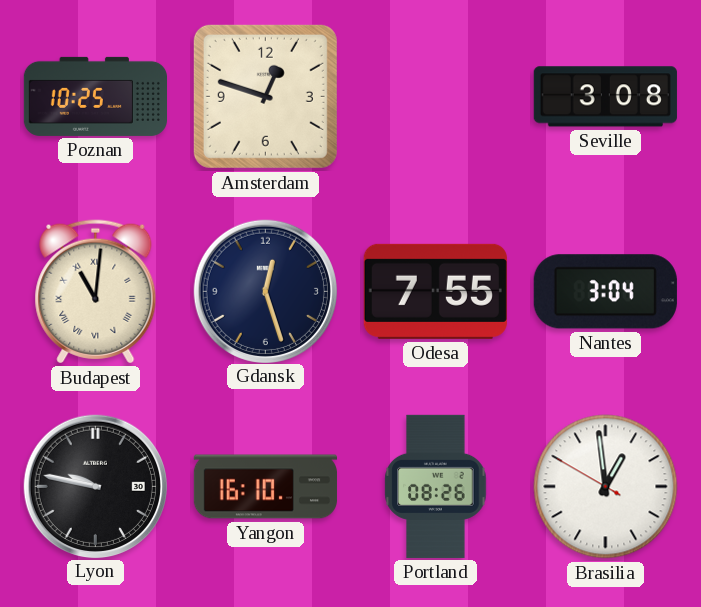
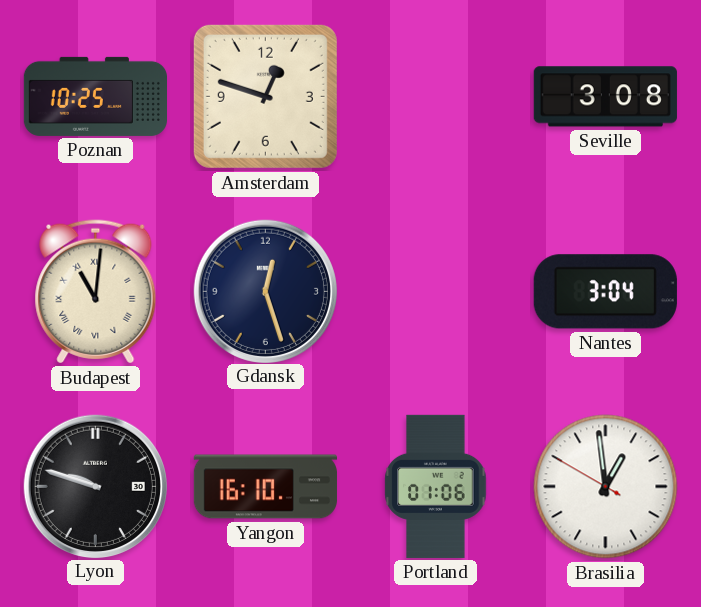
Odesa: 7:55 -> none
Lyon: 9:47 -> 9:48
Portland: 08:26 -> 01:06
